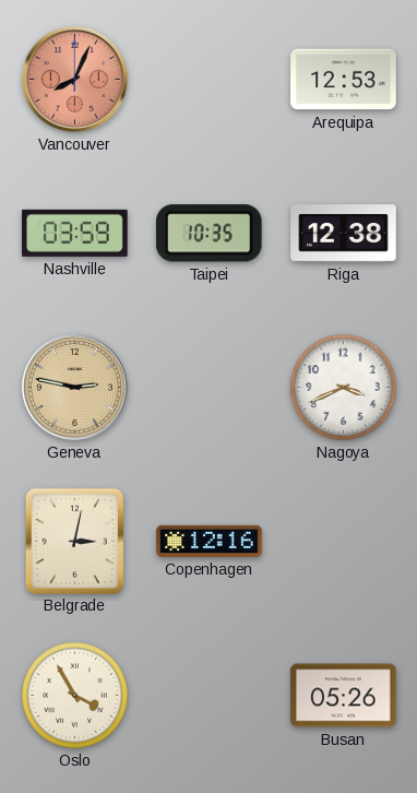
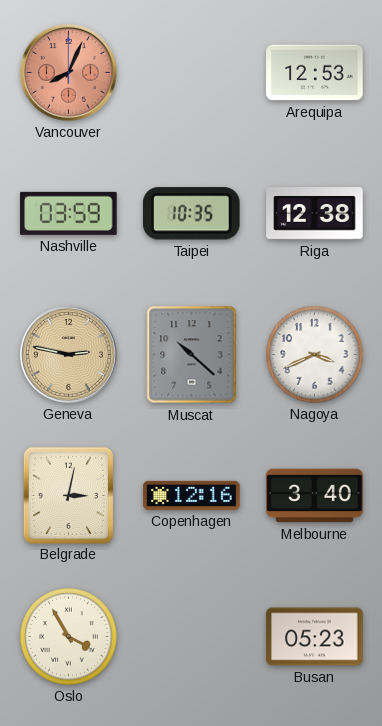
Muscat: none -> 10:22
Melbourne: none -> 3:40
Busan: 05:26 -> 05:23
